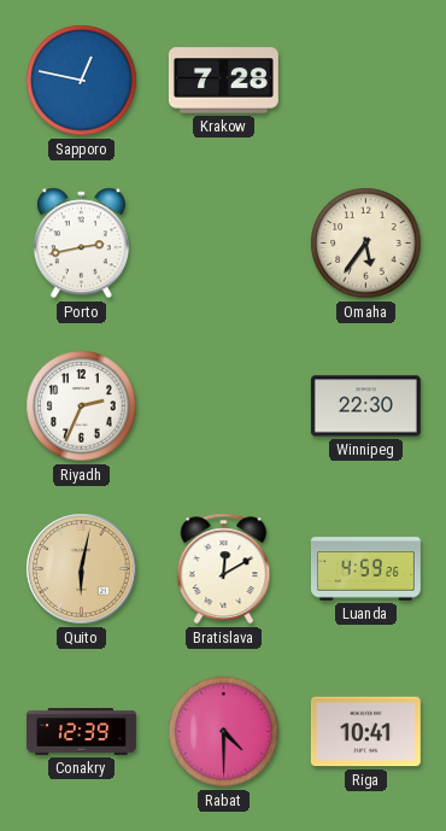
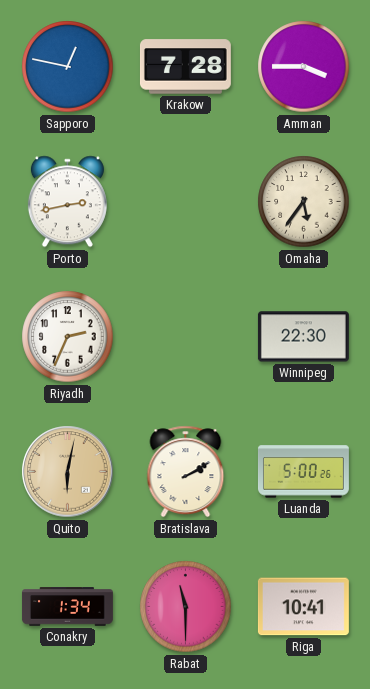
Amman: none -> 3:45
Bratislava: 12:10 -> 2:10
Luanda: 4:59 -> 5:00
Conakry: 12:39 -> 1:34
Rabat: 4:30 -> 11:30
